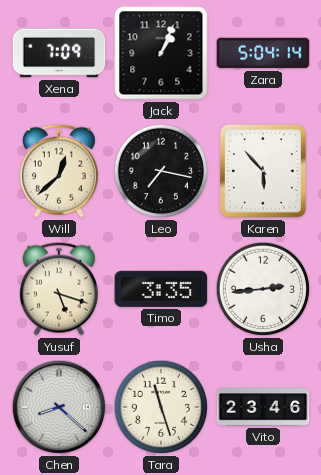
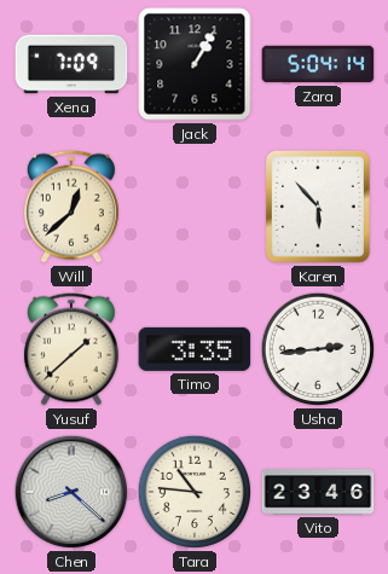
Jack: 1:04 -> 1:05
Leo: 7:17 -> none
Yusuf: 5:18 -> 1:38
Tara: 11:27 -> 10:46
